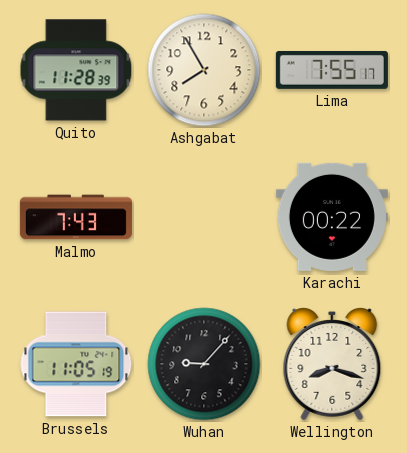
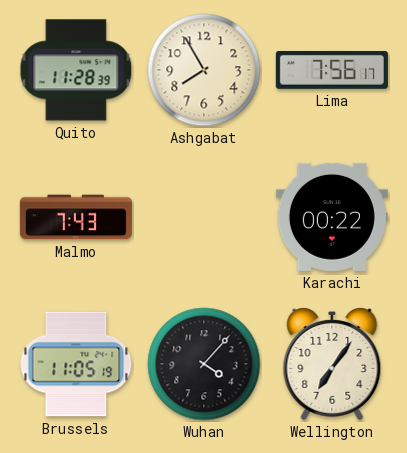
Lima: 7:55 -> 7:56
Wuhan: 9:07 -> 4:07
Wellington: 8:18 -> 7:06
